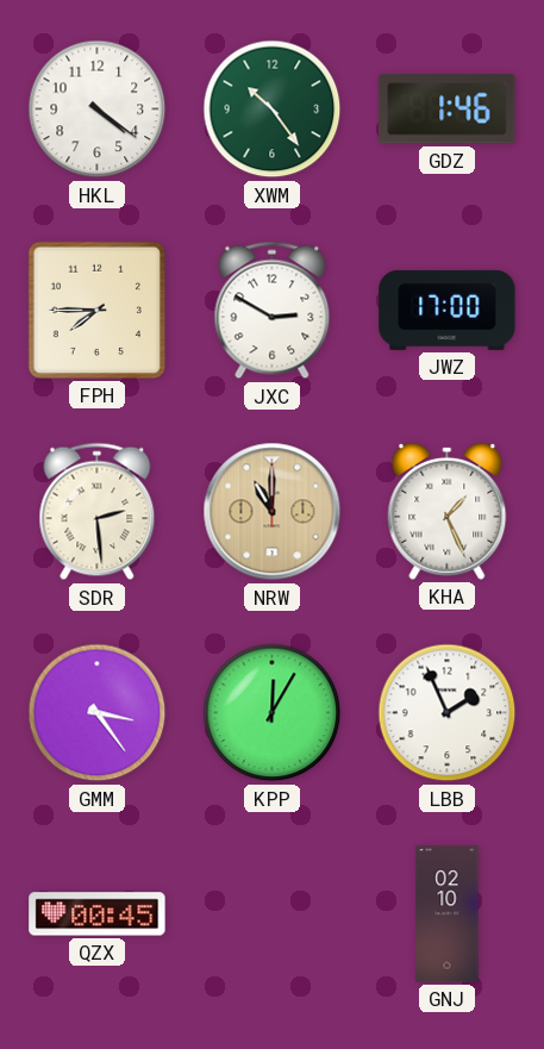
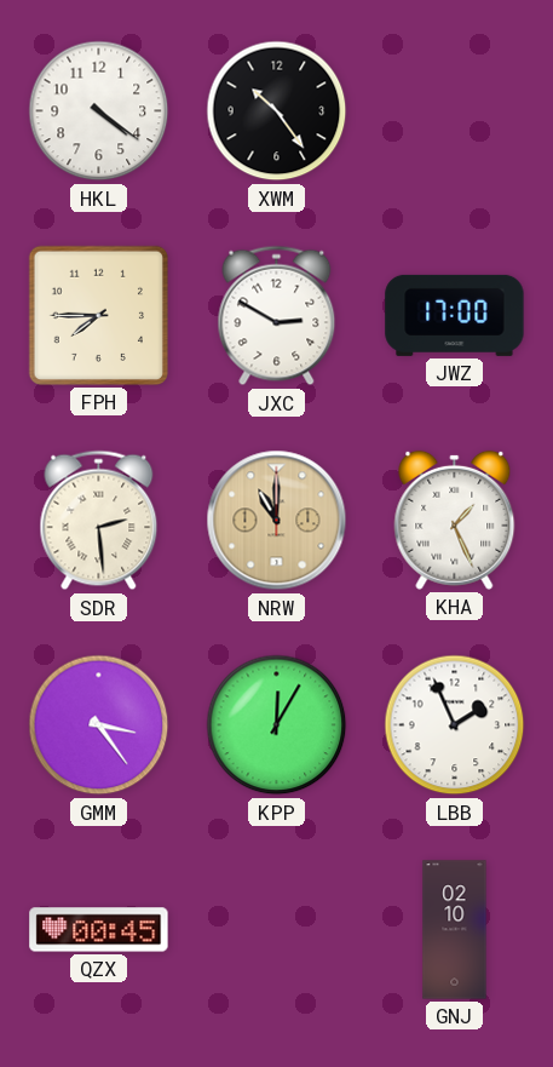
XWM dial: green -> black
GDZ: 1:46 -> none
